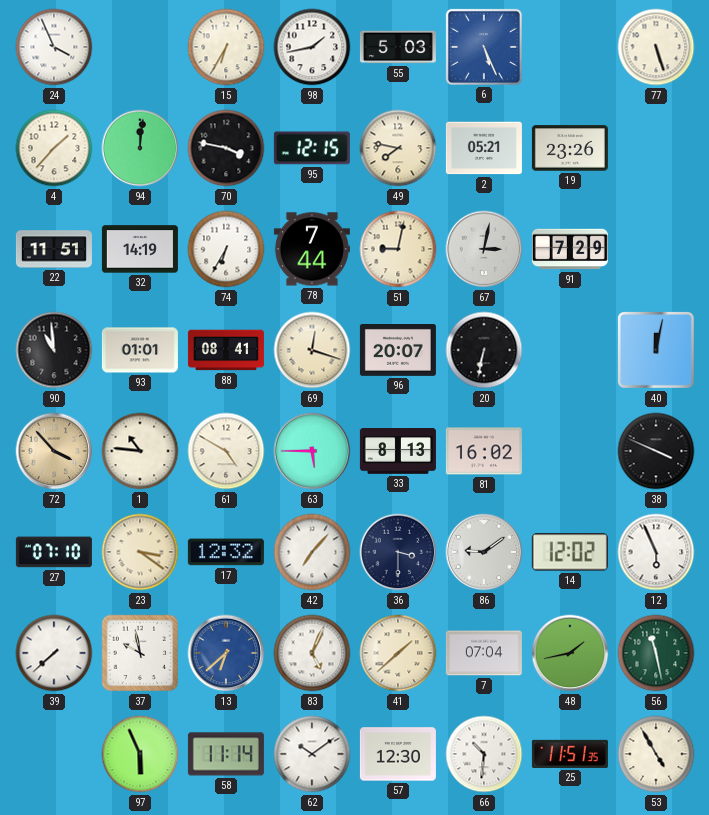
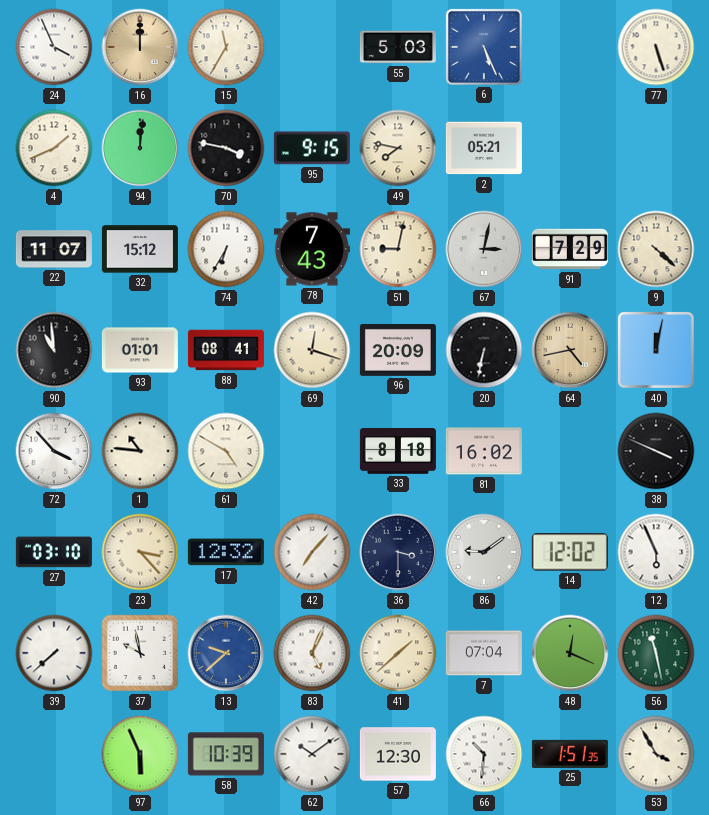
16: none -> 12:00
15: 6:35 -> 11:35
98: 1:43 -> none
4: 1:37 -> 1:41
95: 12:15 -> 9:15
19: 23:26 -> none
22: 11:51 -> 11:07
32: 14:19 -> 15:12
78: 7:44 -> 7:43
9: none -> 4:22
96: 20:07 -> 20:09
64: none -> 4:43
72 dial: champagne -> white
63: 5:45 -> none
33: 8:13 -> 8:18
27: 07:10 -> 03:10
23: 3:21 -> 3:23
13: 6:38 -> 9:38
48: 1:43 -> 12:19
58: 11:14 -> 10:39
25: 11:51 -> 1:51
53: 4:55 -> 3:55
